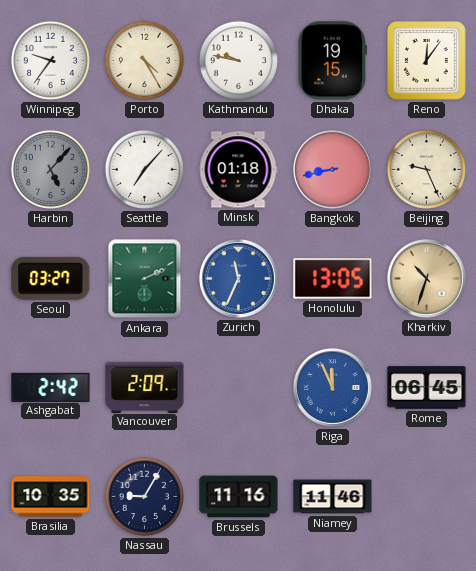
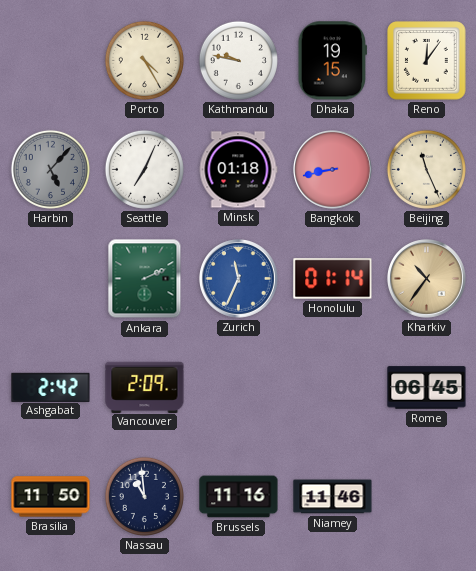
Winnipeg: 9:36 -> none
Seattle: 7:07 -> 7:04
Beijing: 9:26 -> 11:26
Seoul: 03:27 -> none
Honolulu: 13:05 -> 01:14
Kharkiv: 10:33 -> 10:36
Riga: 11:56 -> none
Brasilia: 10:35 -> 11:50
Nassau: 9:05 -> 10:59
